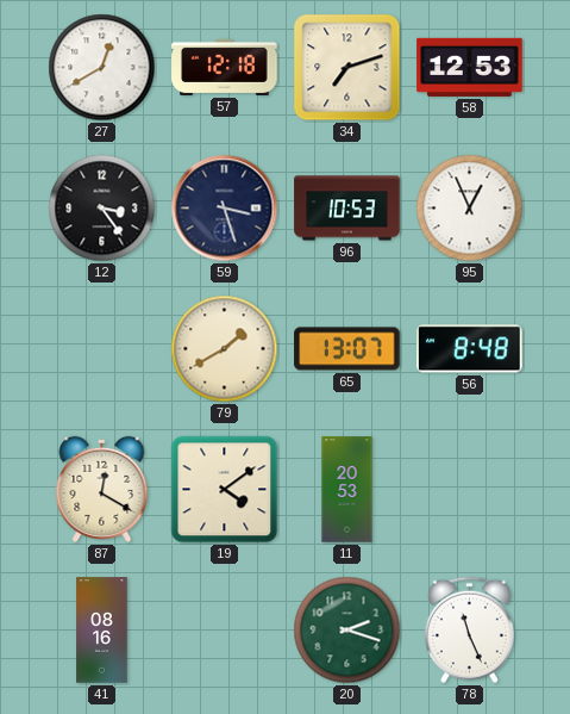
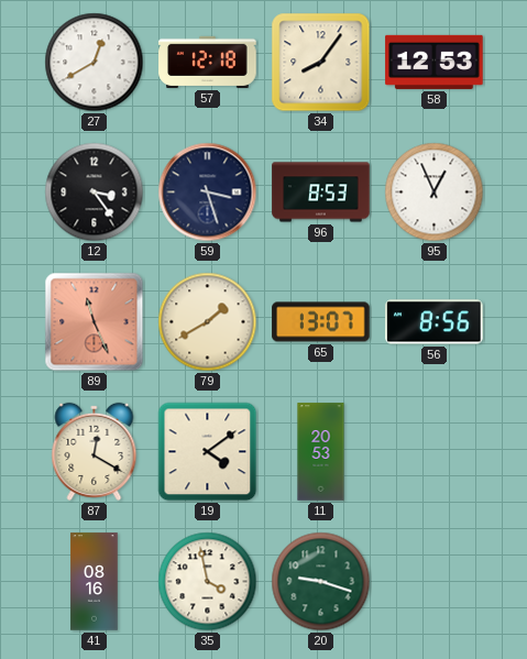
34: 7:12 -> 8:06
96: 10:53 -> 8:53
89: none -> 11:26
56: 8:48 -> 8:56
35: none -> 3:58
20: 2:18 -> 9:18
78: 11:26 -> none
